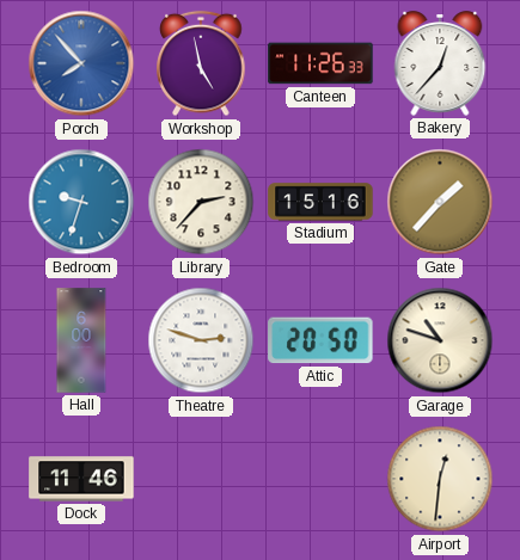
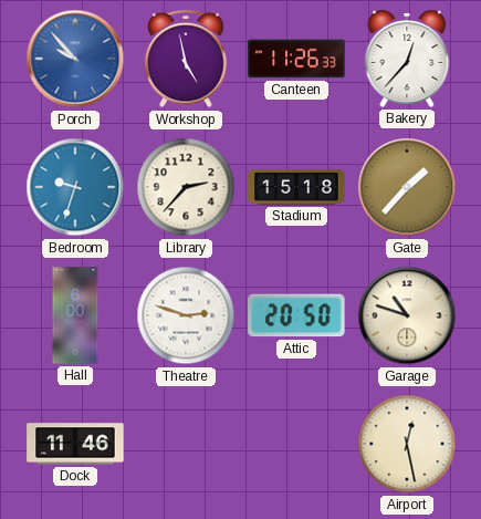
Porch: 7:53 -> 9:53
Stadium: 15:16 -> 15:18
Airport: 12:31 -> 12:28
